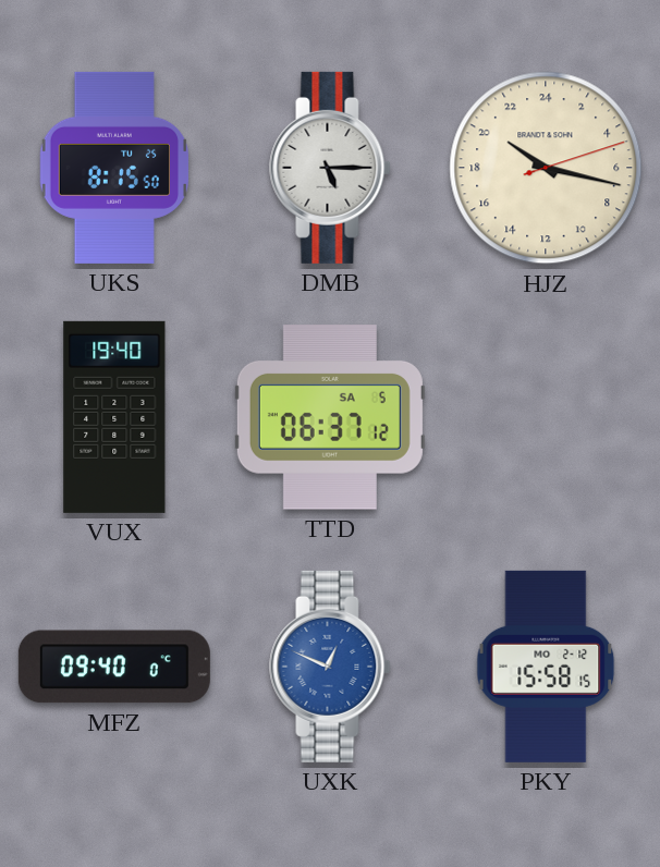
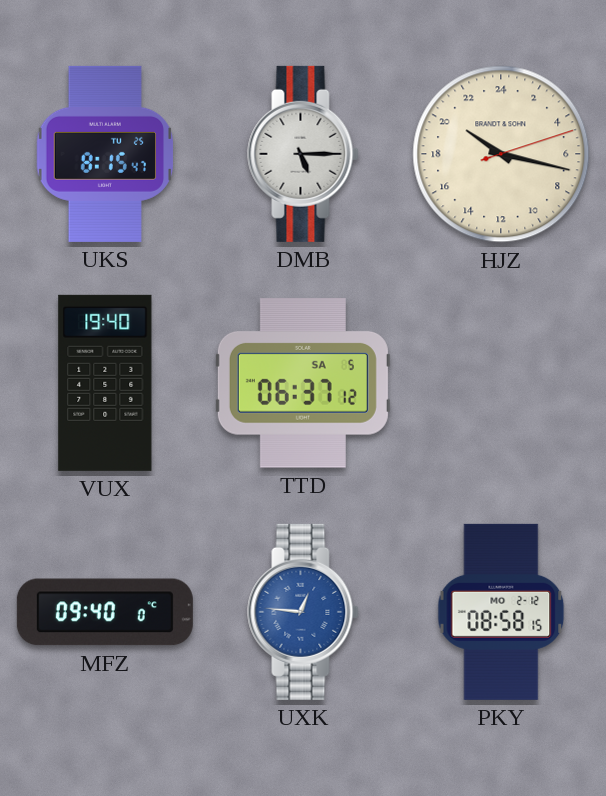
UKS: 8:15:50 -> 8:15:47
UXK: 12:49 -> 12:46
PKY: 15:58 -> 08:58
